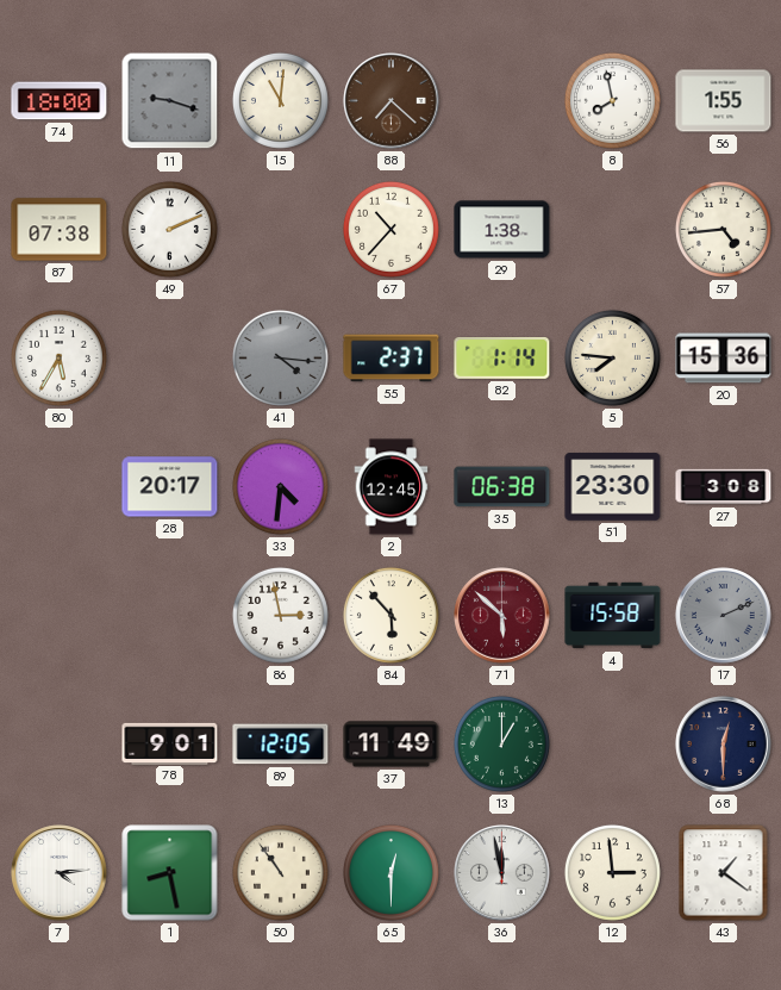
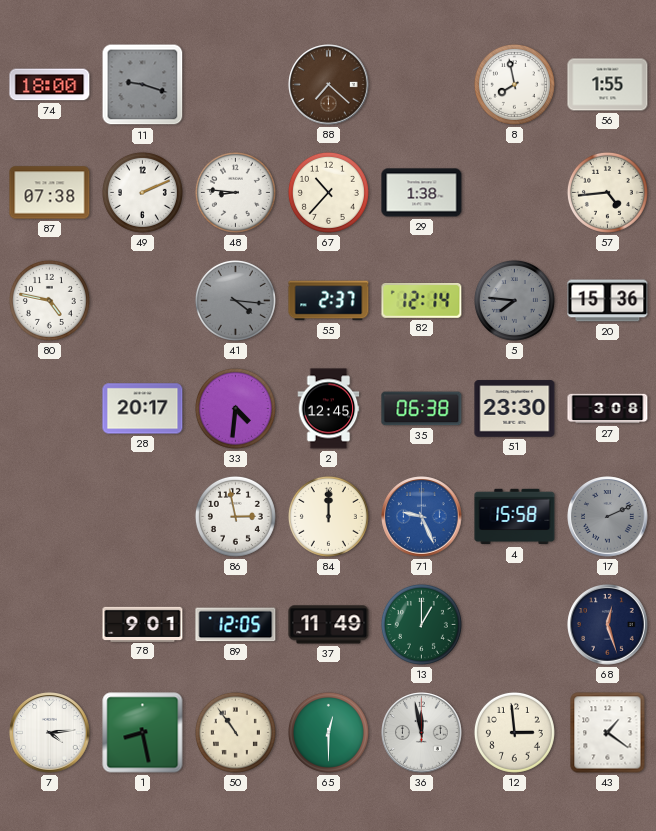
15: 11:01 -> none
48: none -> 8:46
80: 5:35 -> 4:47
82: 1:14 -> 12:14
5 dial: cream -> grey
84: 5:53 -> 12:00
71: 5:52 -> 9:26
71 dial: burgundy -> blue
68: 12:30 -> 12:27
